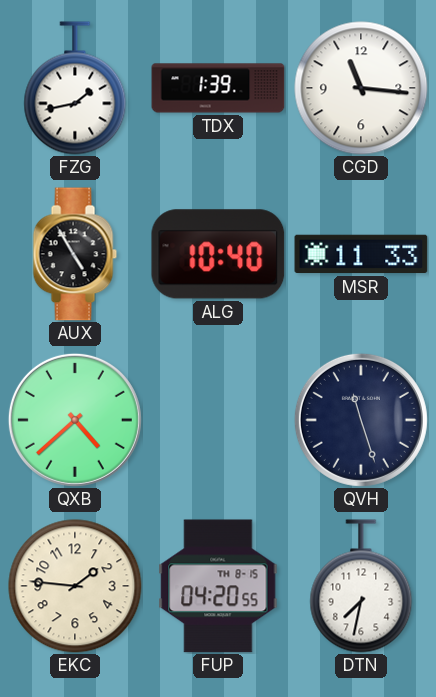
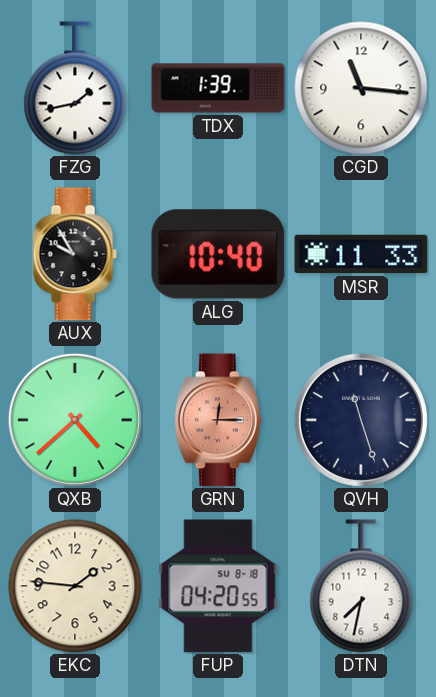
AUX: 4:55 -> 9:55
GRN: none -> 12:15
FUP date: TH 8-15 -> SU 8-18
